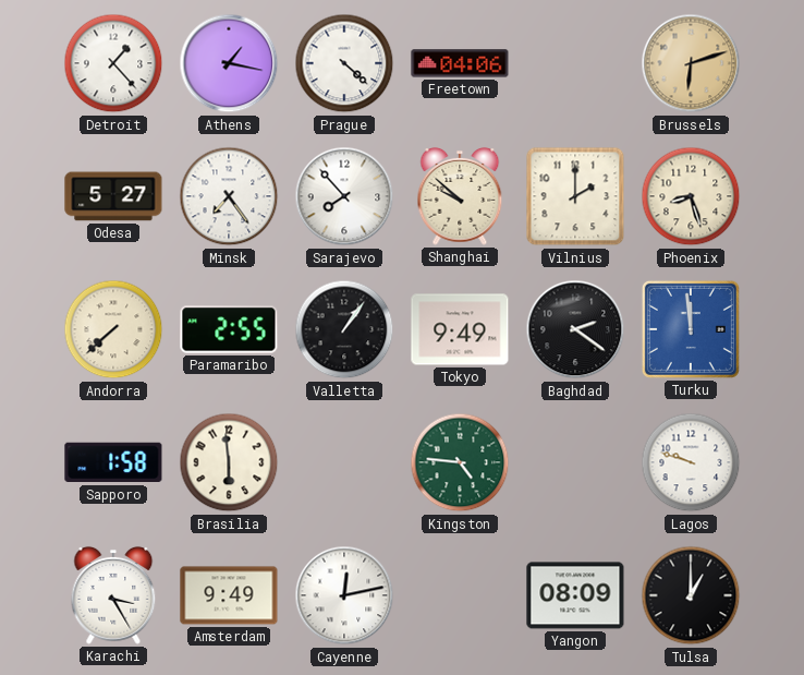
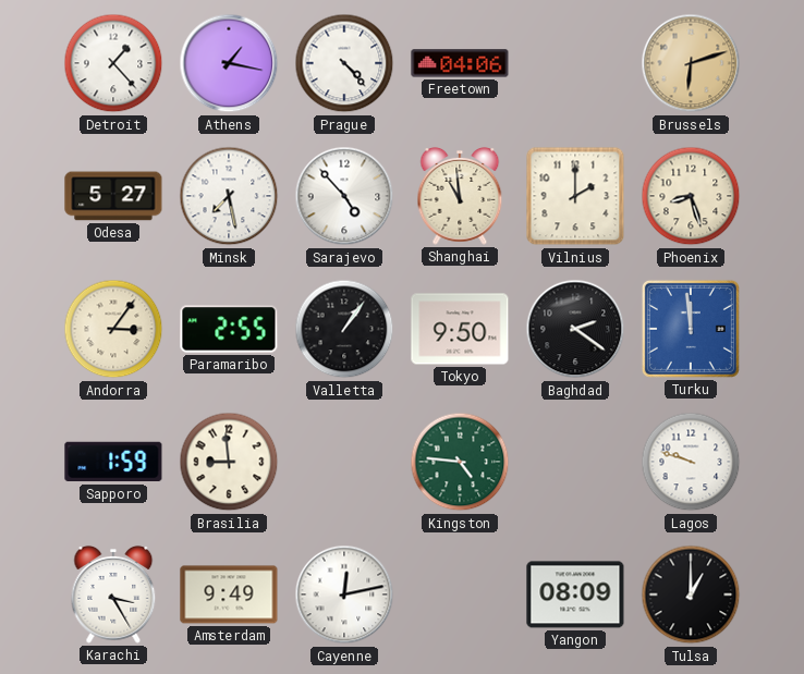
Prague: 4:22 -> 4:23
Minsk: 7:24 -> 7:28
Sarajevo: 7:53 -> 4:53
Shanghai: 9:52 -> 10:59
Andorra: 7:38 -> 3:06
Tokyo: 9:49 -> 9:50
Sapporo: 1:58 -> 1:59
Brasilia: 5:59 -> 8:59
